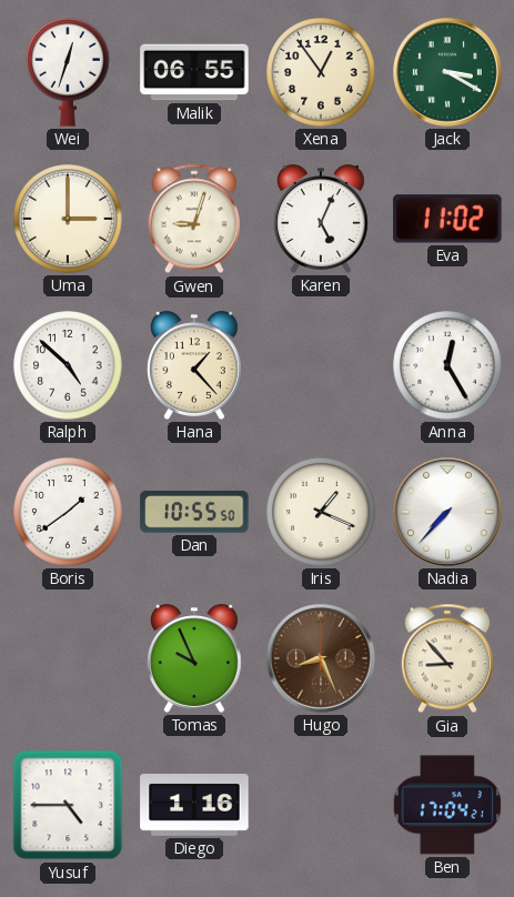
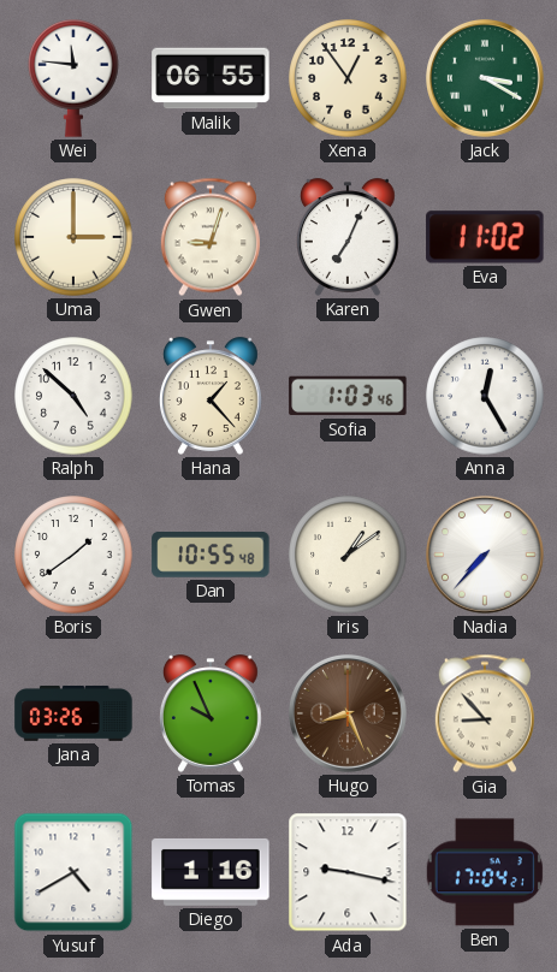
Wei: 12:33 -> 11:46
Karen: 5:04 -> 7:04
Sofia: none -> 1:03
Dan: 10:55:50 -> 10:55:48
Iris: 1:19 -> 1:09
Jana: none -> 03:26
Yusuf: 4:45 -> 4:40
Ada: none -> 9:17
